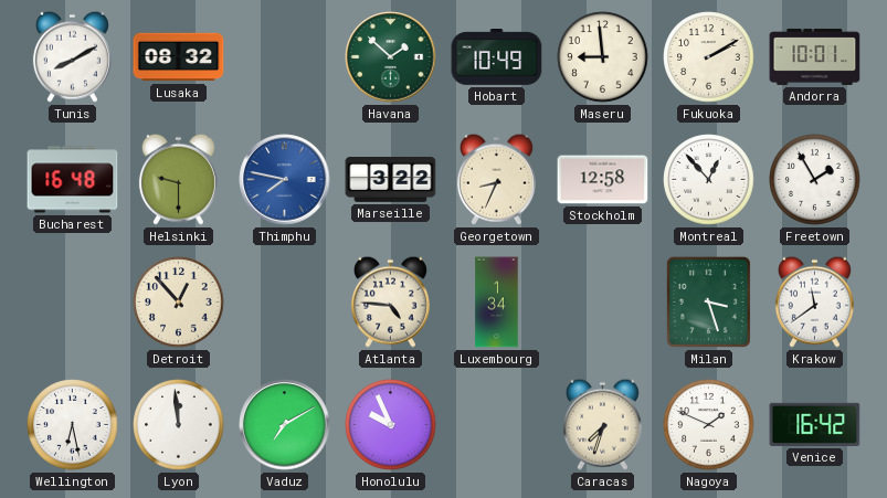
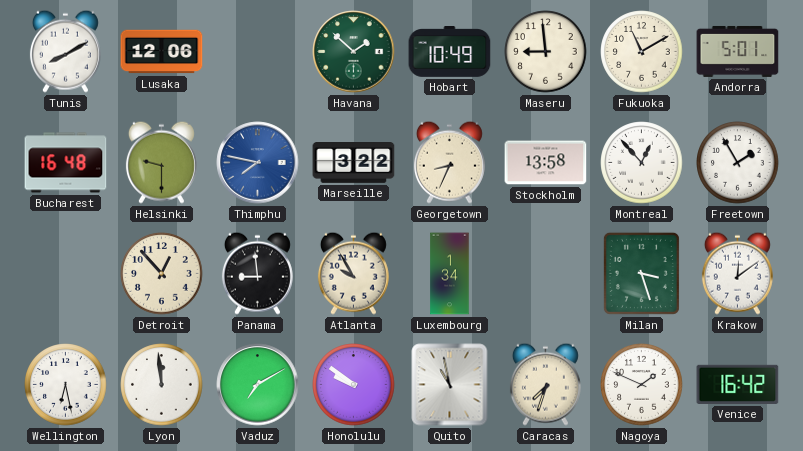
Lusaka: 08:32 -> 12:06
Fukuoka: 2:10 -> 11:10
Andorra: 10:01 -> 5:01
Stockholm: 12:58 -> 13:58
Panama: none -> 8:59
Atlanta: 4:46 -> 9:55
Krakow: 11:39 -> 12:09
Honolulu: 9:56 -> 9:51
Quito: none -> 10:58
